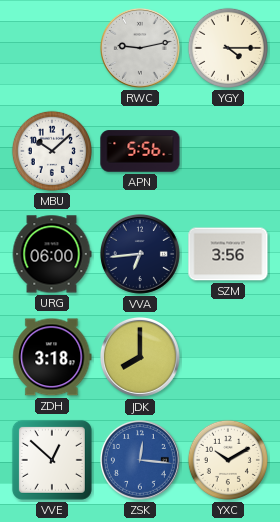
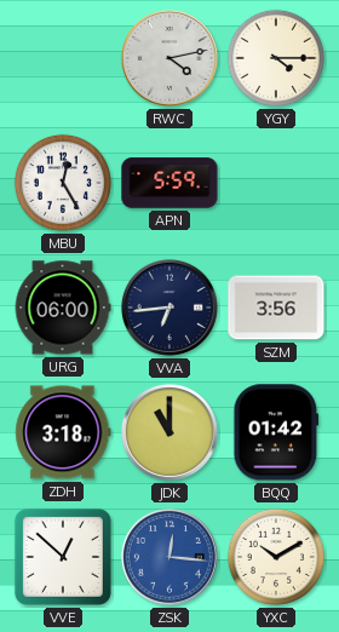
RWC: 9:13 -> 4:13
MBU: 10:08 -> 12:25
APN: 5:56 -> 5:59
JDK: 8:00 -> 11:00
BQQ: none -> 01:42
